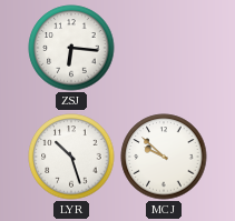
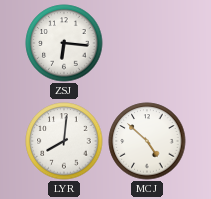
LYR: 10:27 -> 8:01
MCJ: 9:52 -> 4:52
